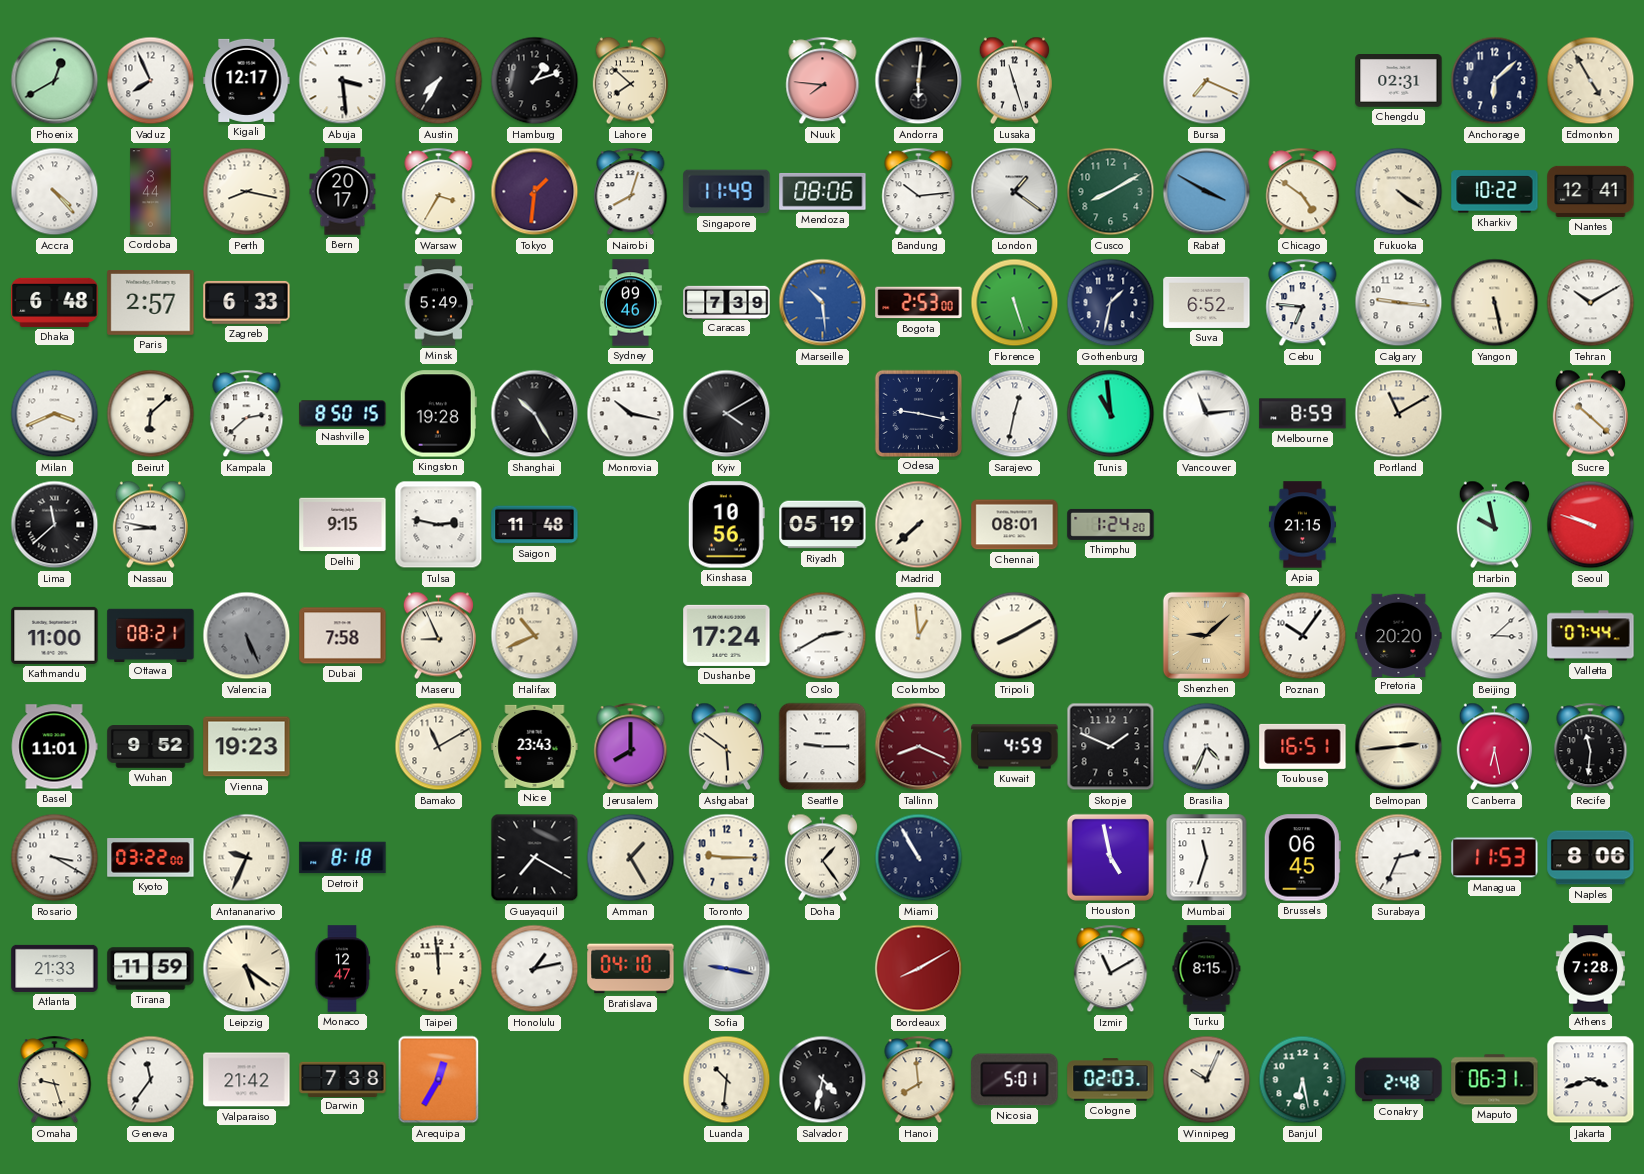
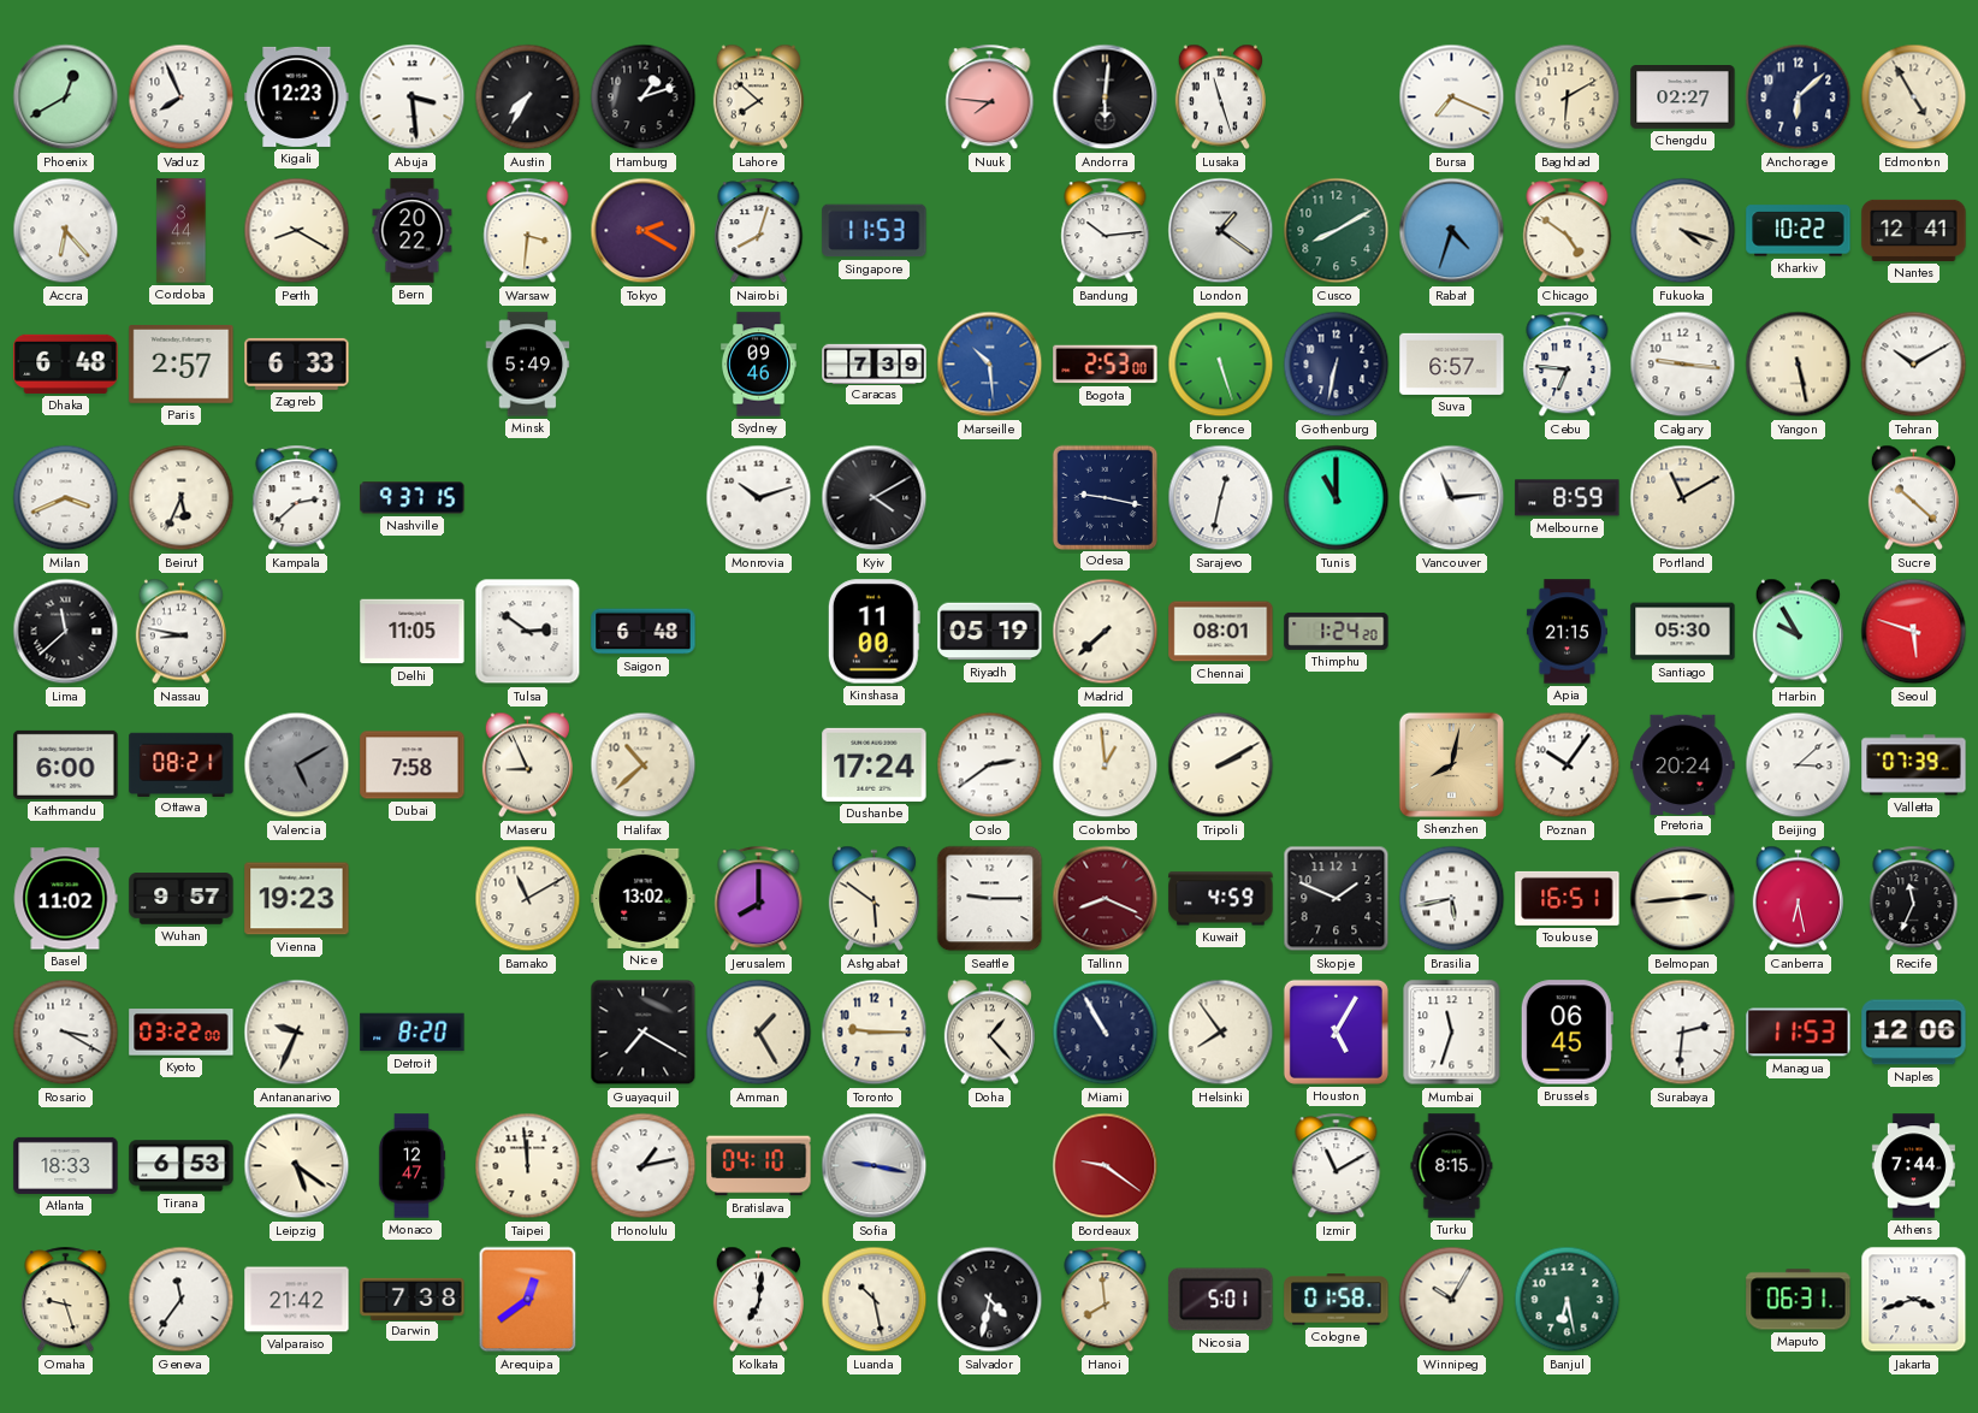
Kigali: 12:17 -> 12:23
Baghdad: none -> 6:10
Chengdu: 02:31 -> 02:27
Accra: 4:23 -> 6:23
Perth: 8:17 -> 8:20
Bern: 20:17 -> 20:22
Warsaw: 3:35 -> 3:31
Tokyo: 1:31 -> 2:20
Singapore: 11:49 -> 11:53
Mendoza: 08:06 -> none
Rabat: 3:50 -> 4:33
Fukuoka: 4:21 -> 4:18
Gothenburg: 1:32 -> 6:32
Suva: 6:52 -> 6:57
Beirut: 6:08 -> 5:34
Nashville: 8:50 -> 9:37
Kingston: 19:28 -> none
Shanghai: 10:25 -> none
Monrovia: 10:17 -> 10:12
Tunis: 10:59 -> 11:00
Delhi: 9:15 -> 11:05
Tulsa: 2:47 -> 2:51
Saigon: 11:48 -> 6:48
Kinshasa: 10:56 -> 11:00
Santiago: none -> 05:30
Harbin: 9:58 -> 9:55
Seoul: 9:48 -> 5:48
Kathmandu: 11:00 -> 6:00
Valencia: 5:26 -> 5:10
Halifax: 10:41 -> 10:38
Oslo: 2:40 -> 2:39
Tripoli: 8:10 -> 2:10
Shenzhen: 9:08 -> 8:02
Pretoria: 20:20 -> 20:24
Valletta: 07:44 -> 07:39
Basel: 11:01 -> 11:02
Wuhan: 9:52 -> 9:57
Nice: 23:43 -> 13:02
Brasilia: 4:34 -> 5:43
Recife: 11:31 -> 11:34
Detroit: 8:18 -> 8:20
Doha: 1:24 -> 1:23
Helsinki: none -> 7:54
Houston: 4:58 -> 5:05
Surabaya: 2:34 -> 2:31
Naples: 8:06 -> 12:06
Atlanta: 21:33 -> 18:33
Tirana: 11:59 -> 6:53
Bordeaux: 8:10 -> 9:21
Athens: 7:28 -> 7:44
Arequipa: 12:35 -> 12:39
Kolkata: none -> 7:01
Luanda: 10:31 -> 10:28
Cologne: 02:03 -> 01:58
Winnipeg: 10:04 -> 10:05
Conakry: 2:48 -> none
